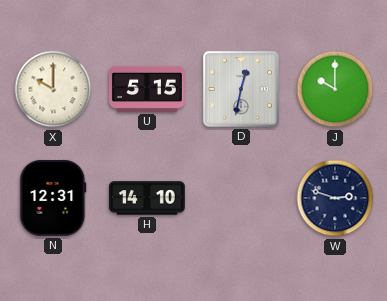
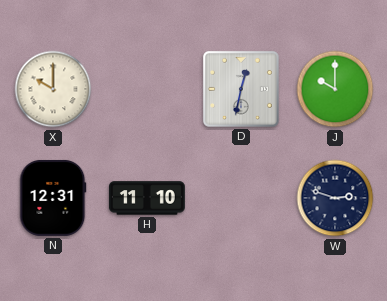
U: 5:15 -> none
H: 14:10 -> 11:10
